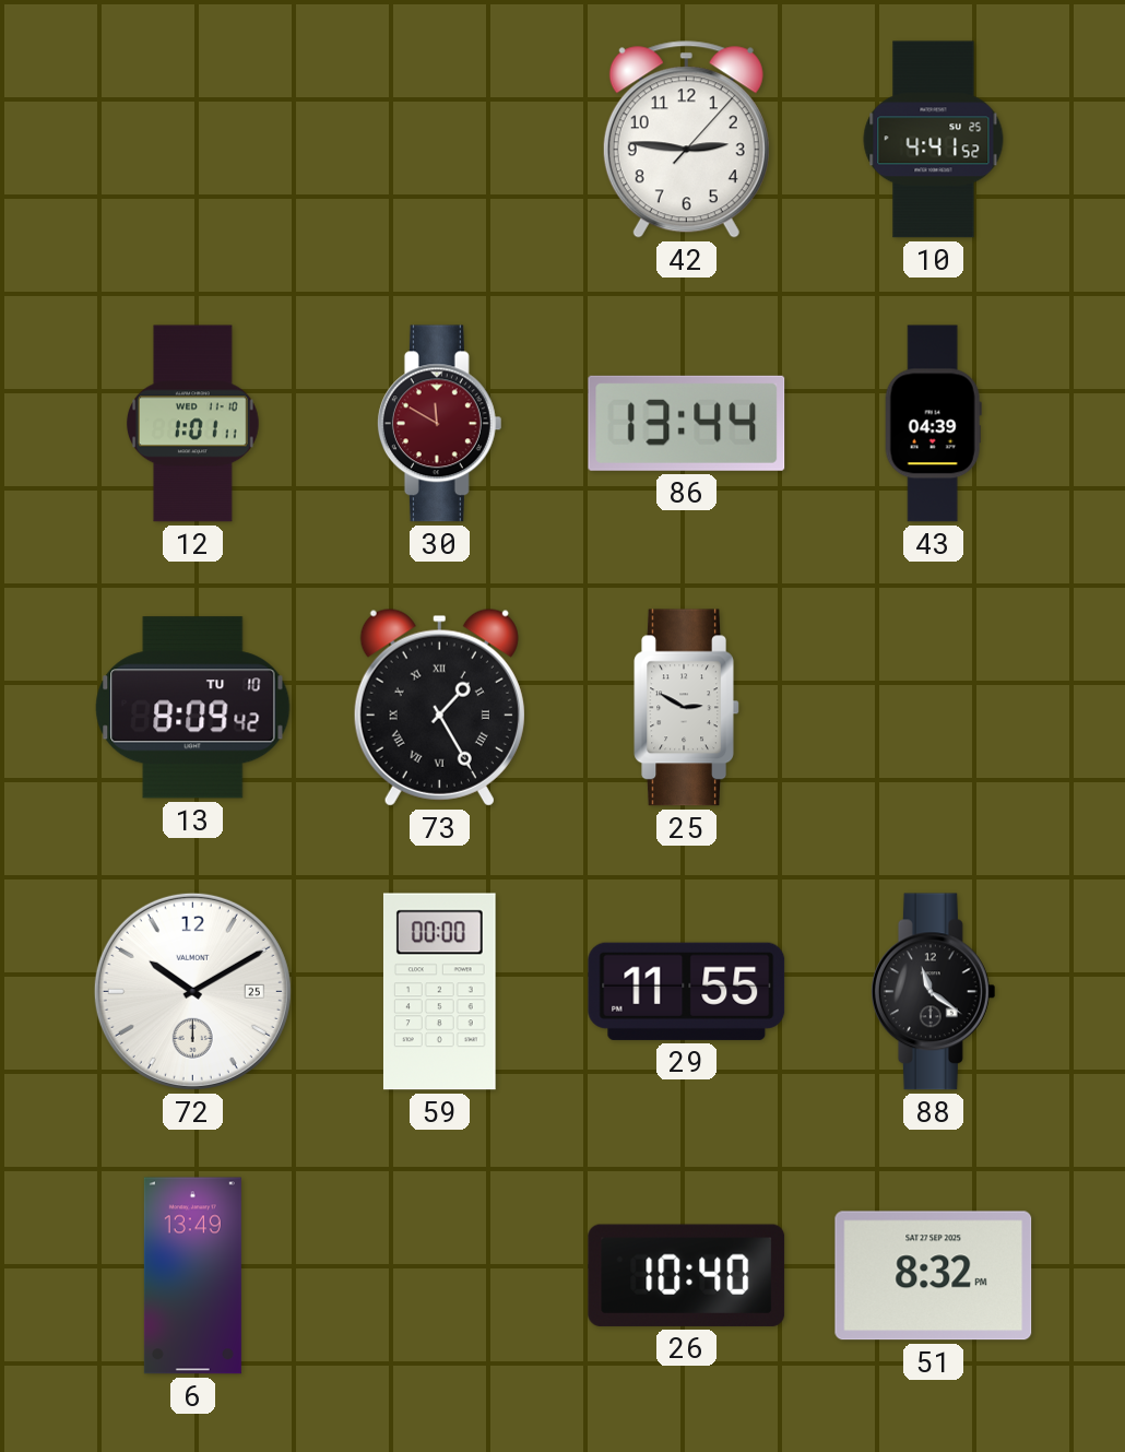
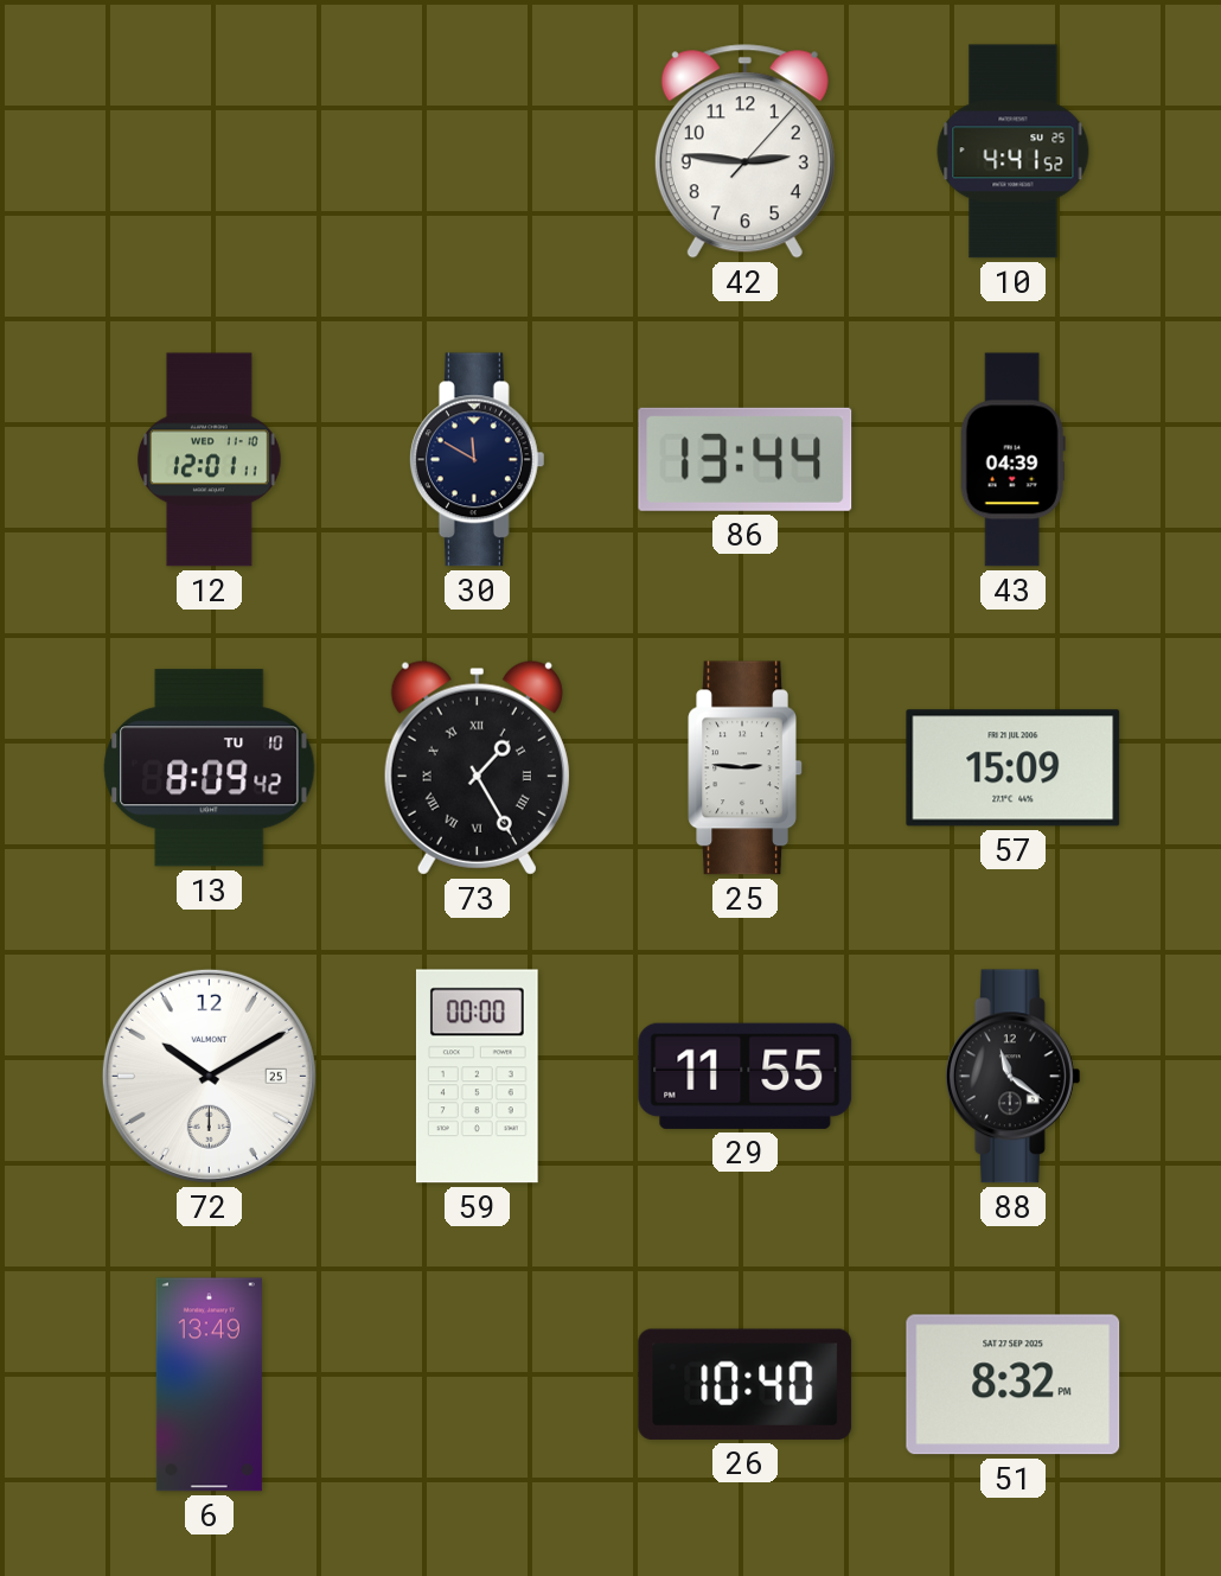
12: 1:01 -> 12:01
30 dial: burgundy -> navy
25: 2:50 -> 2:46
57: none -> 15:09
